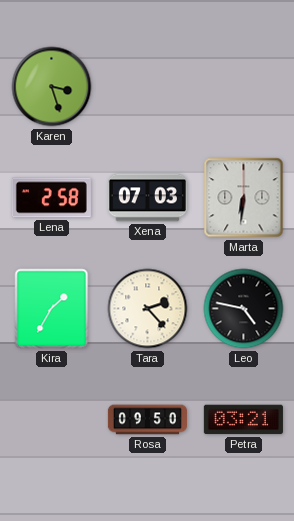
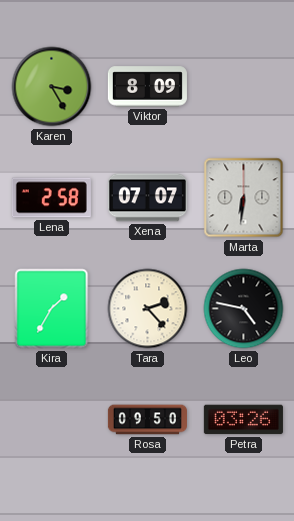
Karen: 3:27 -> 3:25
Viktor: none -> 8:09
Xena: 07:03 -> 07:07
Petra: 03:21 -> 03:26
